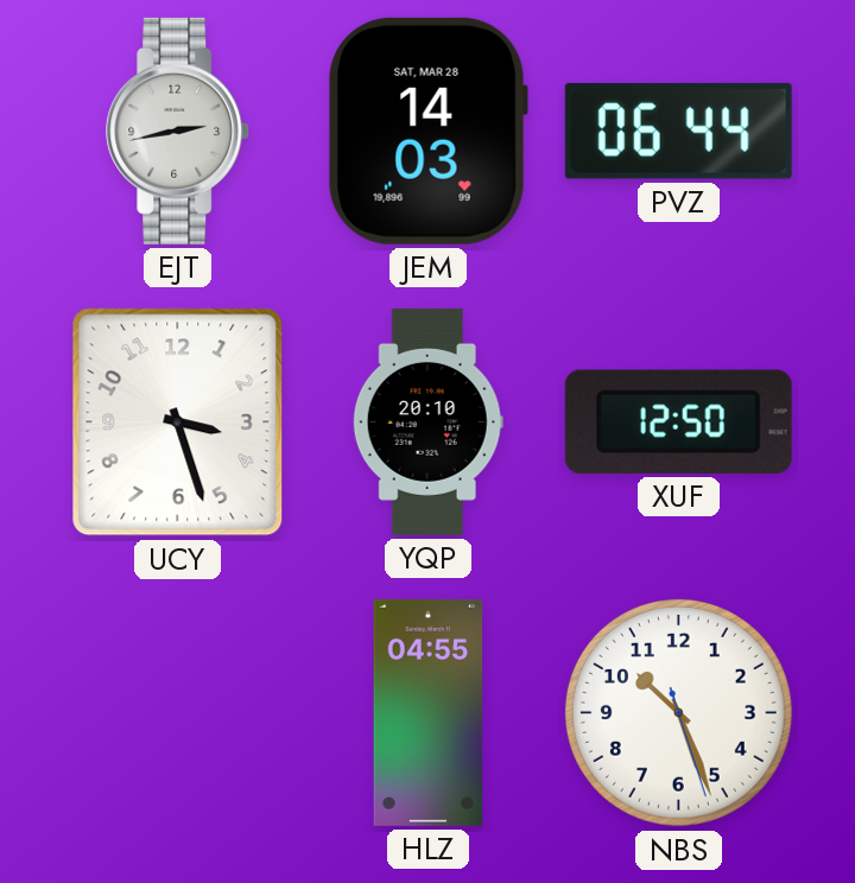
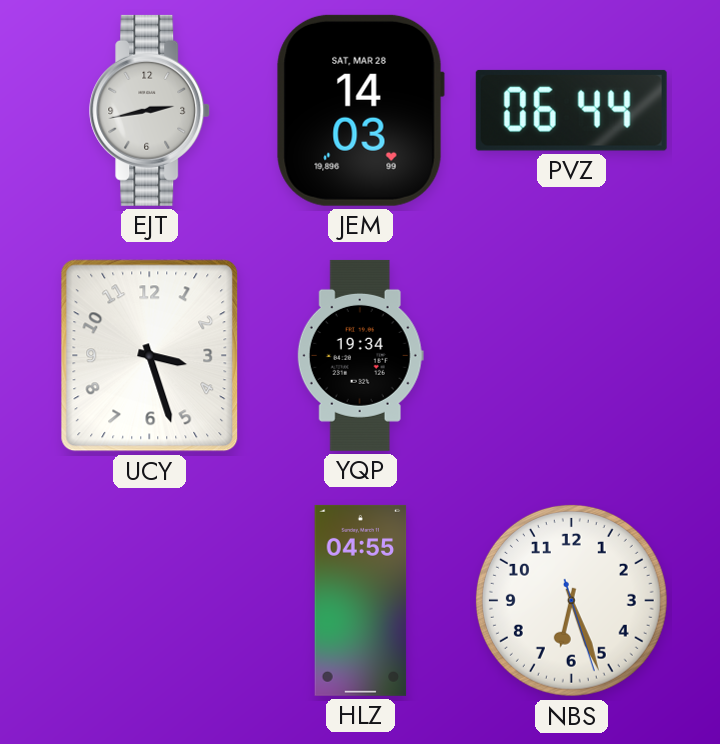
YQP: 20:10 -> 19:34
XUF: 12:50 -> none
NBS: 10:26 -> 6:26
